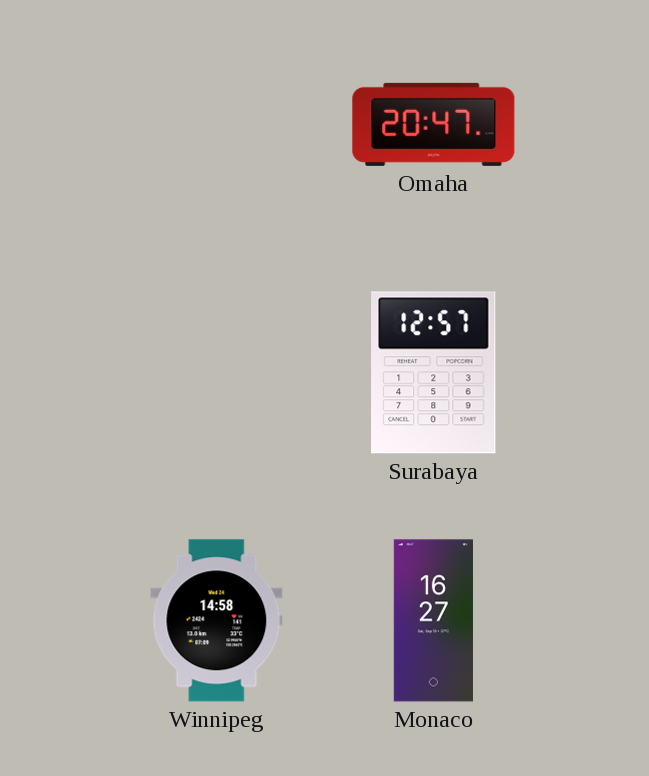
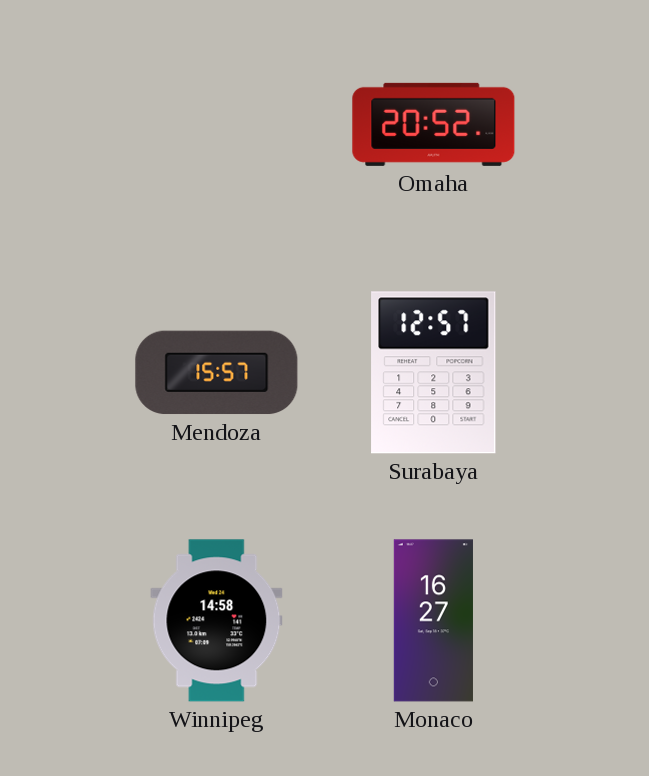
Omaha: 20:47 -> 20:52
Mendoza: none -> 15:57
